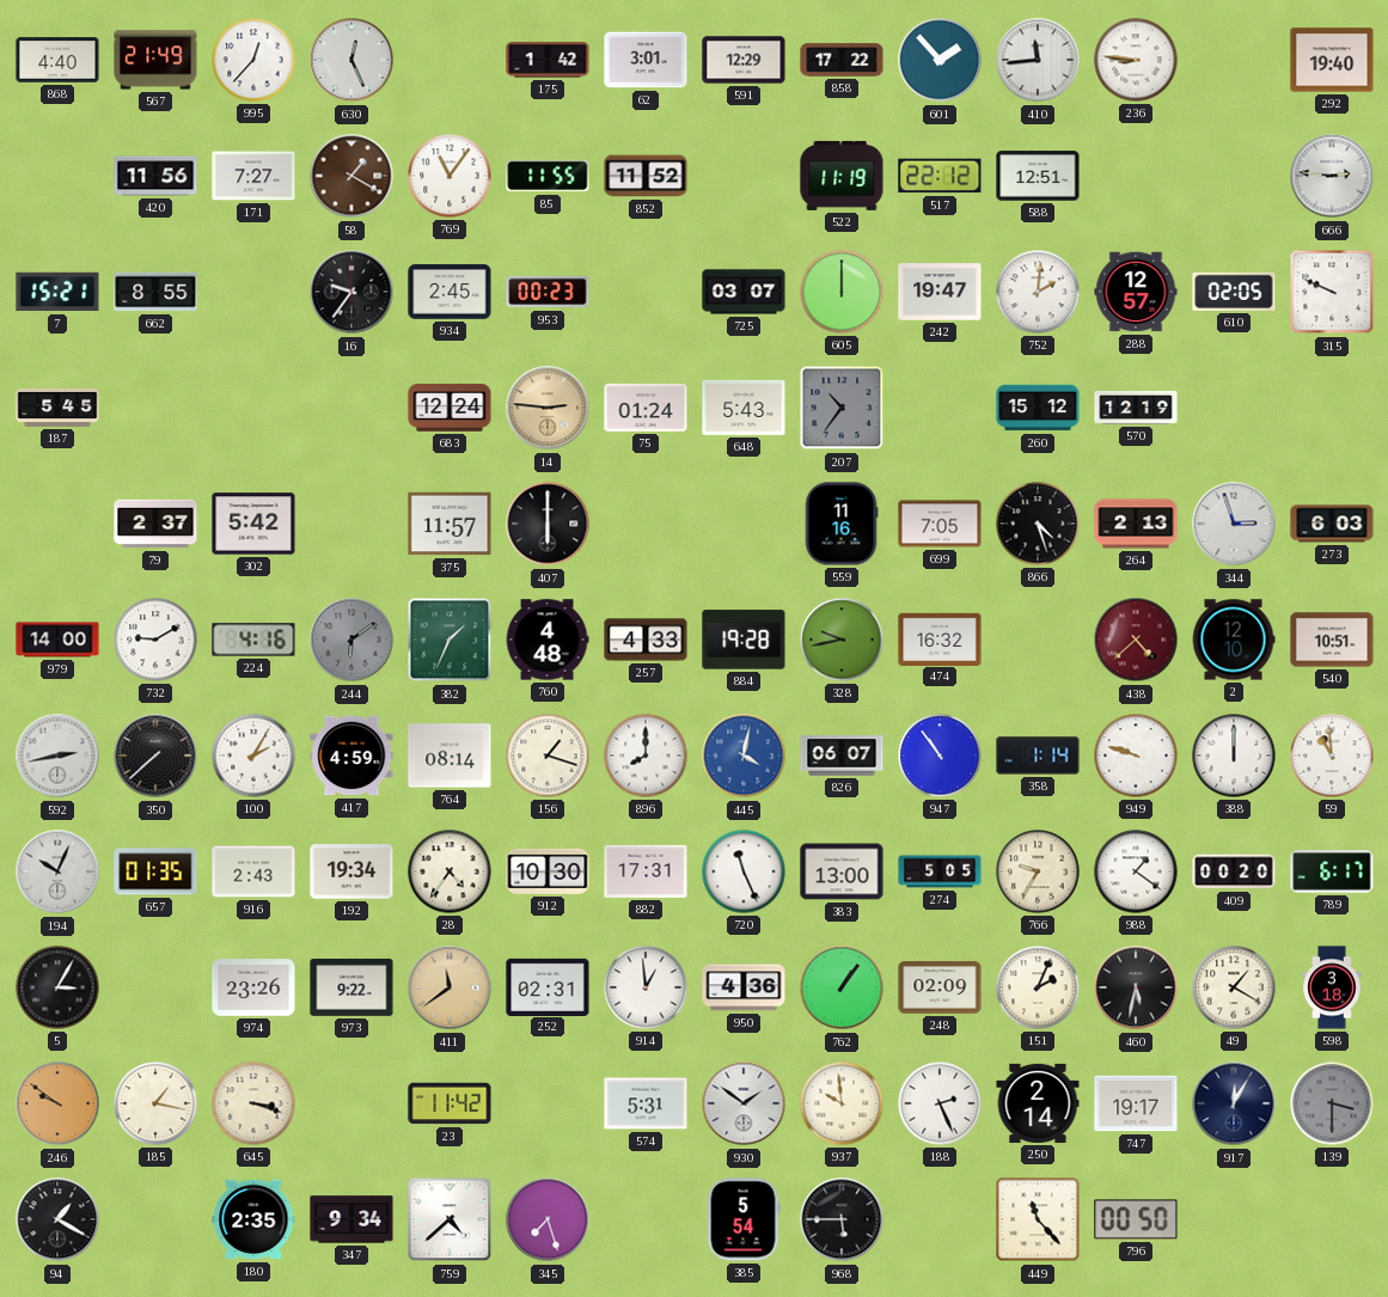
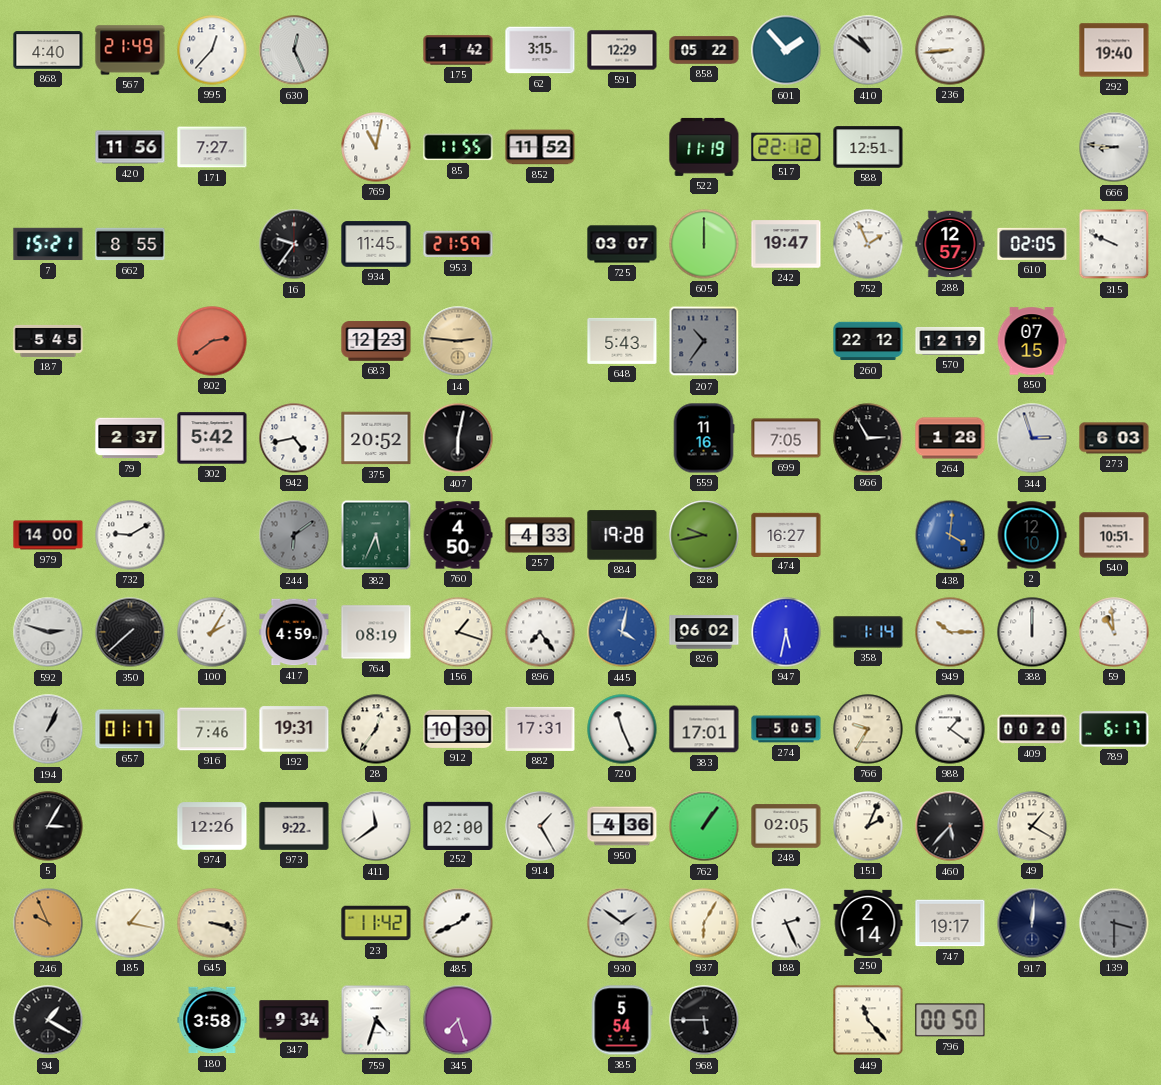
62: 3:01 -> 3:15
858: 17:22 -> 05:22
410: 11:44 -> 10:51
236: 8:46 -> 8:44
58: 1:20 -> none
769: 11:06 -> 11:02
666: 2:46 -> 8:46
934: 2:45 -> 11:45
953: 00:23 -> 21:59
752: 2:01 -> 1:56
802: none -> 2:39
683: 12:24 -> 12:23
75: 01:24 -> none
260: 15:12 -> 22:12
850: none -> 07:15
942: none -> 4:43
375: 11:57 -> 20:52
407: 6:00 -> 6:02
866: 4:27 -> 2:55
264: 2:13 -> 1:28
224: 4:16 -> none
382: 1:34 -> 5:34
760: 4:48 -> 4:50
474: 16:32 -> 16:27
438: 4:38 -> 4:01
438 dial: burgundy -> blue
592: 2:43 -> 2:48
764: 08:14 -> 08:19
896: 8:00 -> 7:24
826: 06:07 -> 06:02
947: 10:54 -> 5:32
949: 9:48 -> 10:15
194: 10:04 -> 1:04
657: 01:35 -> 01:17
916: 2:43 -> 7:46
192: 19:34 -> 19:31
28: 4:36 -> 12:36
383: 13:00 -> 17:01
974: 23:26 -> 12:26
411 dial: champagne -> white
252: 02:31 -> 02:00
914: 12:59 -> 1:25
248: 02:09 -> 02:05
460: 5:32 -> 5:37
598: 3:18 -> none
246: 9:51 -> 9:56
485: none -> 1:41
574: 5:31 -> none
937: 9:59 -> 6:05
917: 12:05 -> 12:01
180: 2:35 -> 3:58
759: 4:38 -> 4:33
